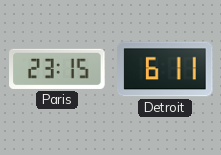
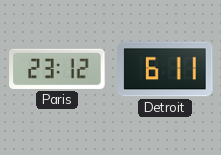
Paris: 23:15 -> 23:12
